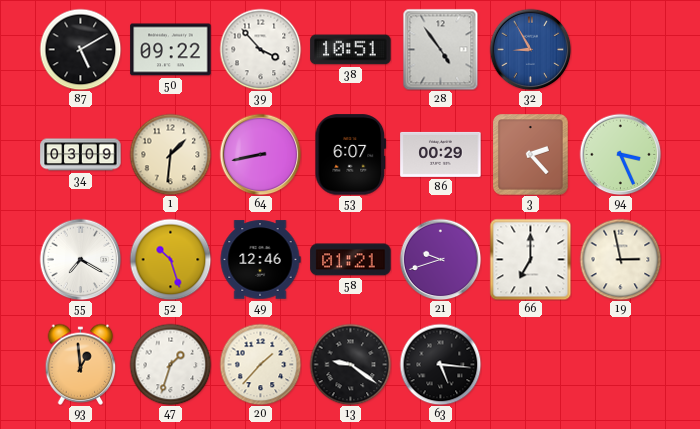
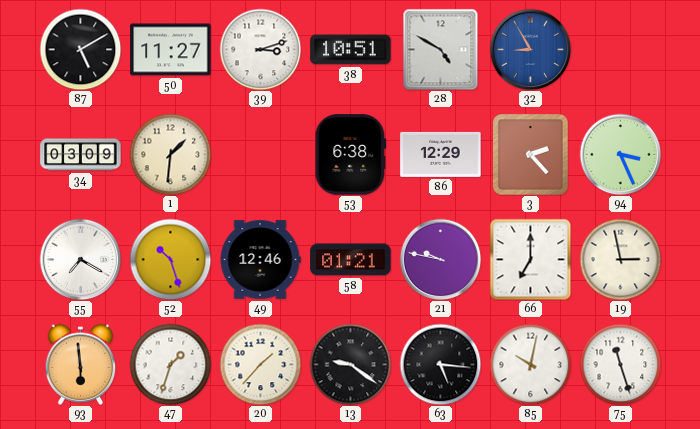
50: 09:22 -> 11:27
39: 3:53 -> 3:12
28: 4:54 -> 4:50
64: 8:43 -> none
53: 6:07 -> 6:38
86: 00:29 -> 12:29
21: 9:42 -> 9:47
93: 12:59 -> 5:59
85: none -> 10:02
75: none -> 11:27
